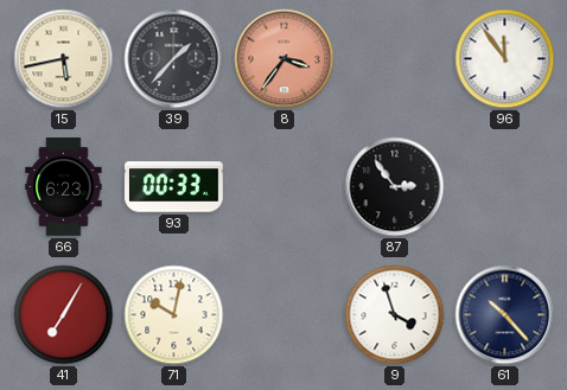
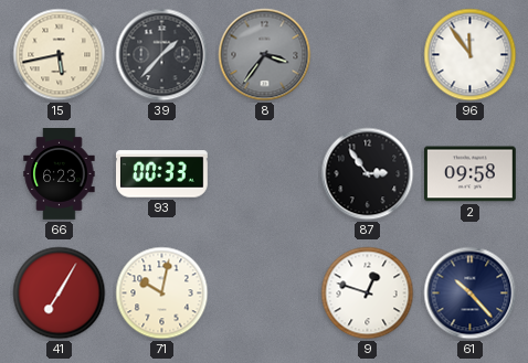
8 dial: salmon -> grey
2: none -> 09:58
9: 3:57 -> 12:48
